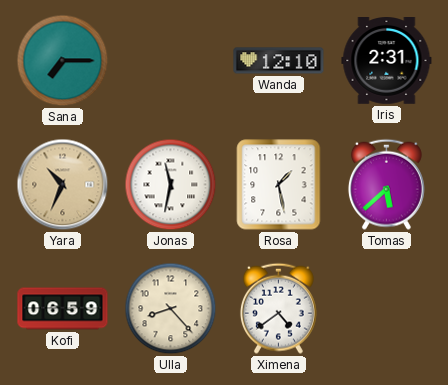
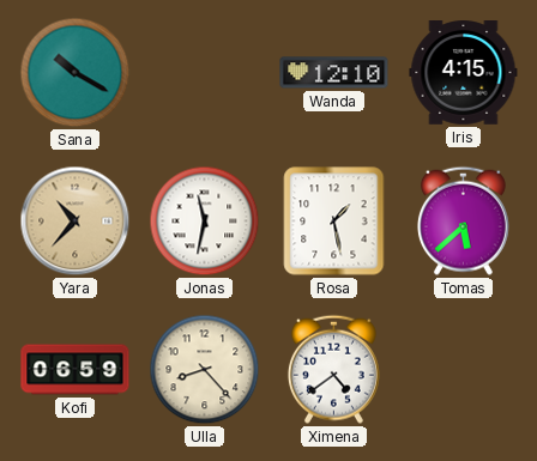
Sana: 7:15 -> 10:20
Iris: 2:31 -> 4:15
Yara: 10:34 -> 10:37
